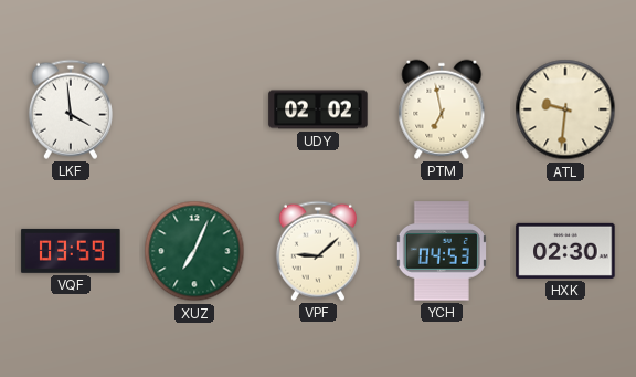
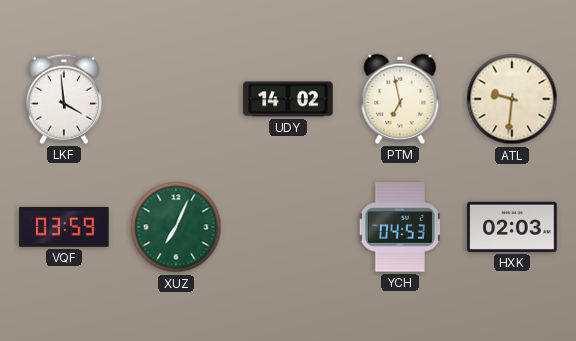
UDY: 02:02 -> 14:02
VPF: 9:08 -> none
HXK: 02:30 -> 02:03
